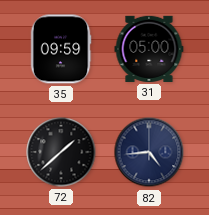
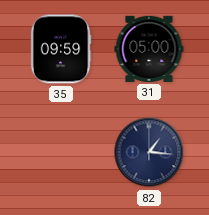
72: 1:38 -> none
82: 4:44 -> 1:16
